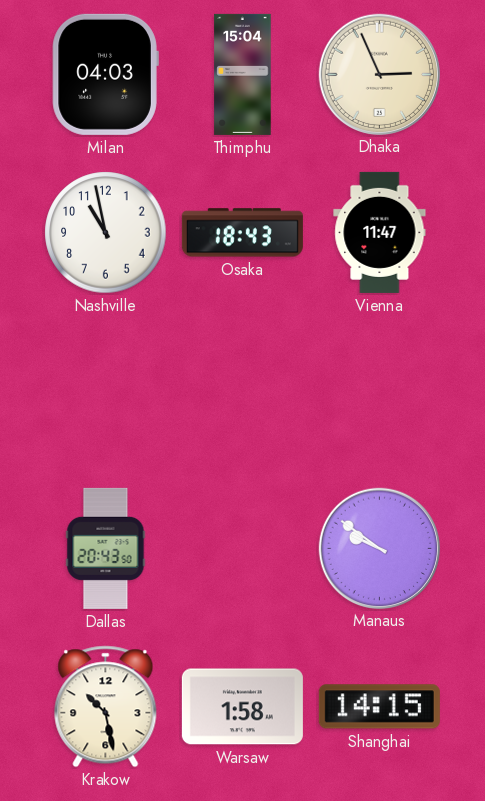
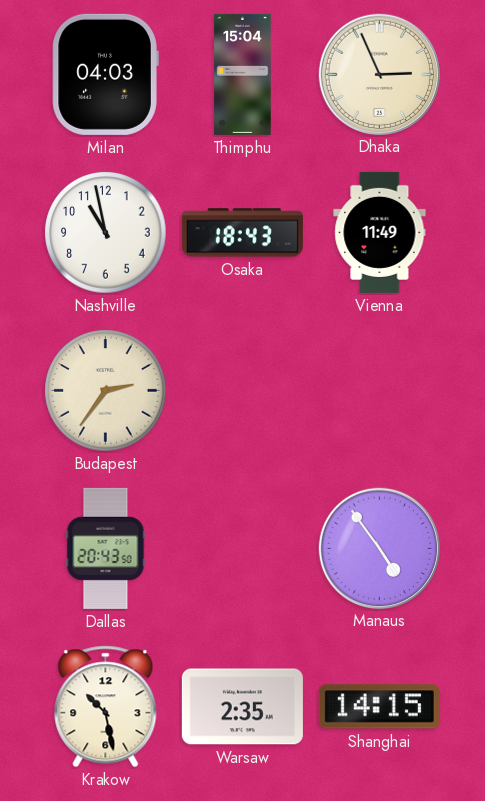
Vienna: 11:47 -> 11:49
Budapest: none -> 2:36
Manaus: 9:51 -> 4:54
Warsaw: 1:58 -> 2:35
